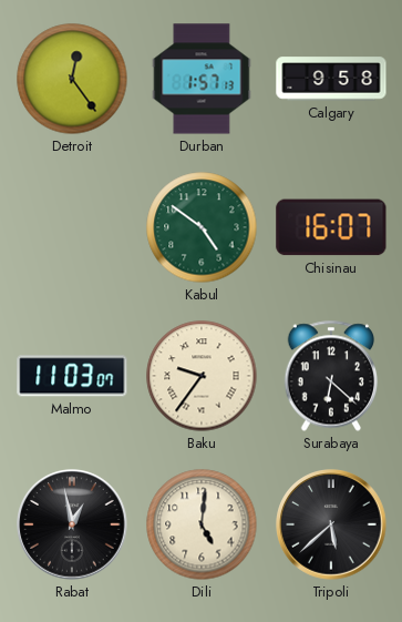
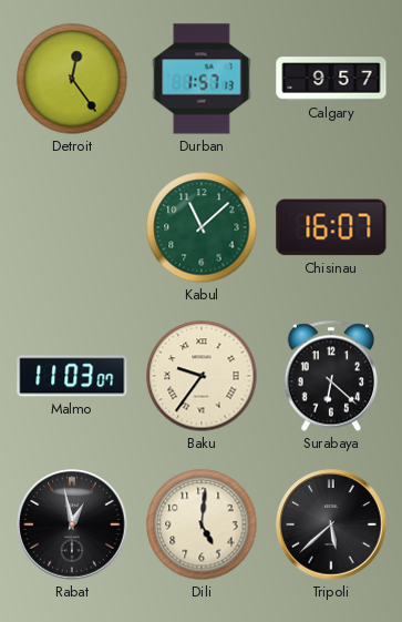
Calgary: 9:58 -> 9:57
Kabul: 4:51 -> 11:08
